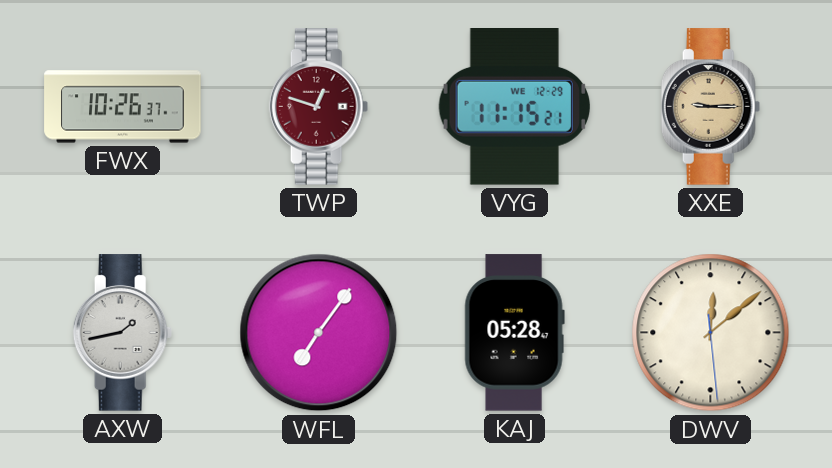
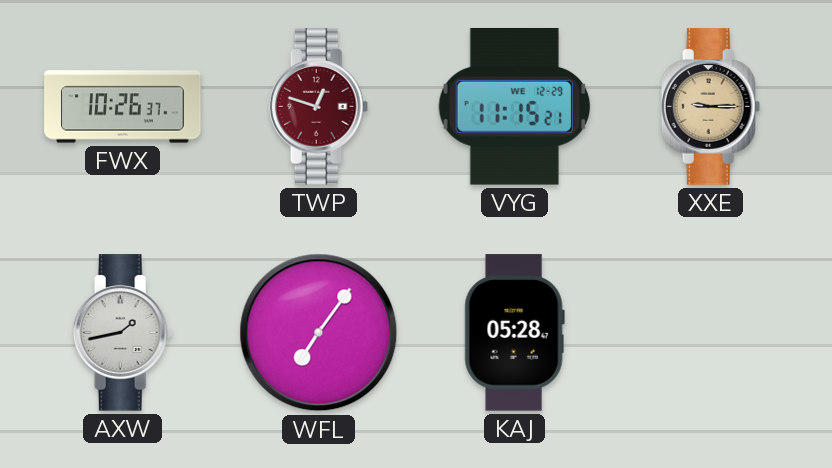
DWV: 12:08 -> none
